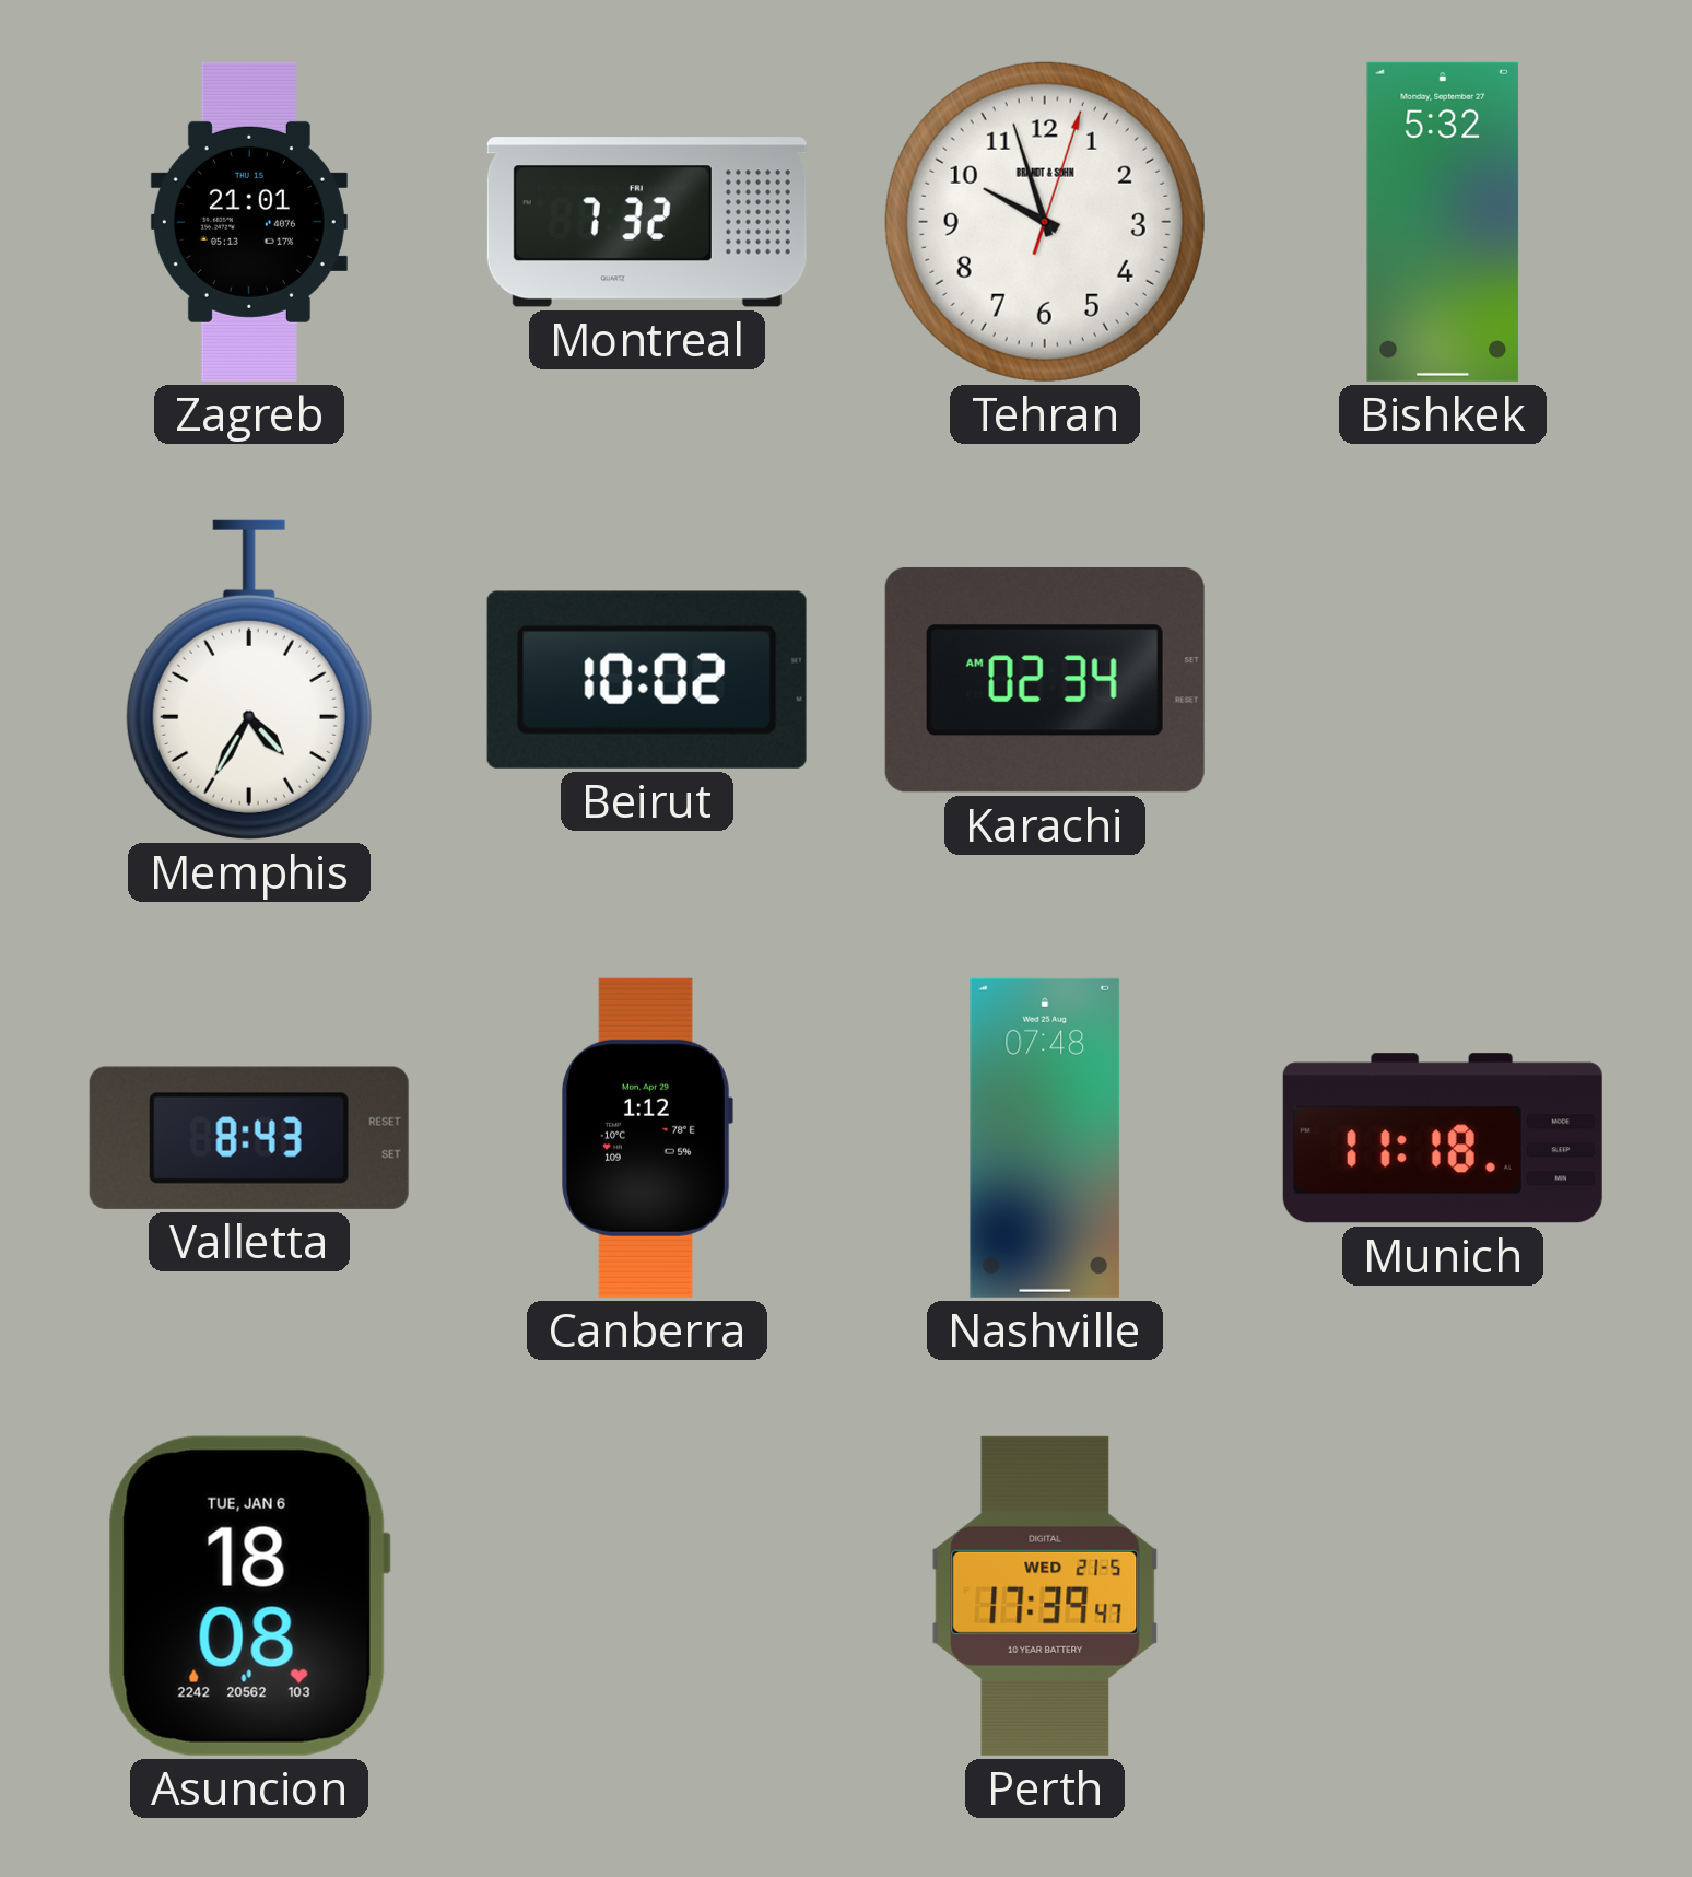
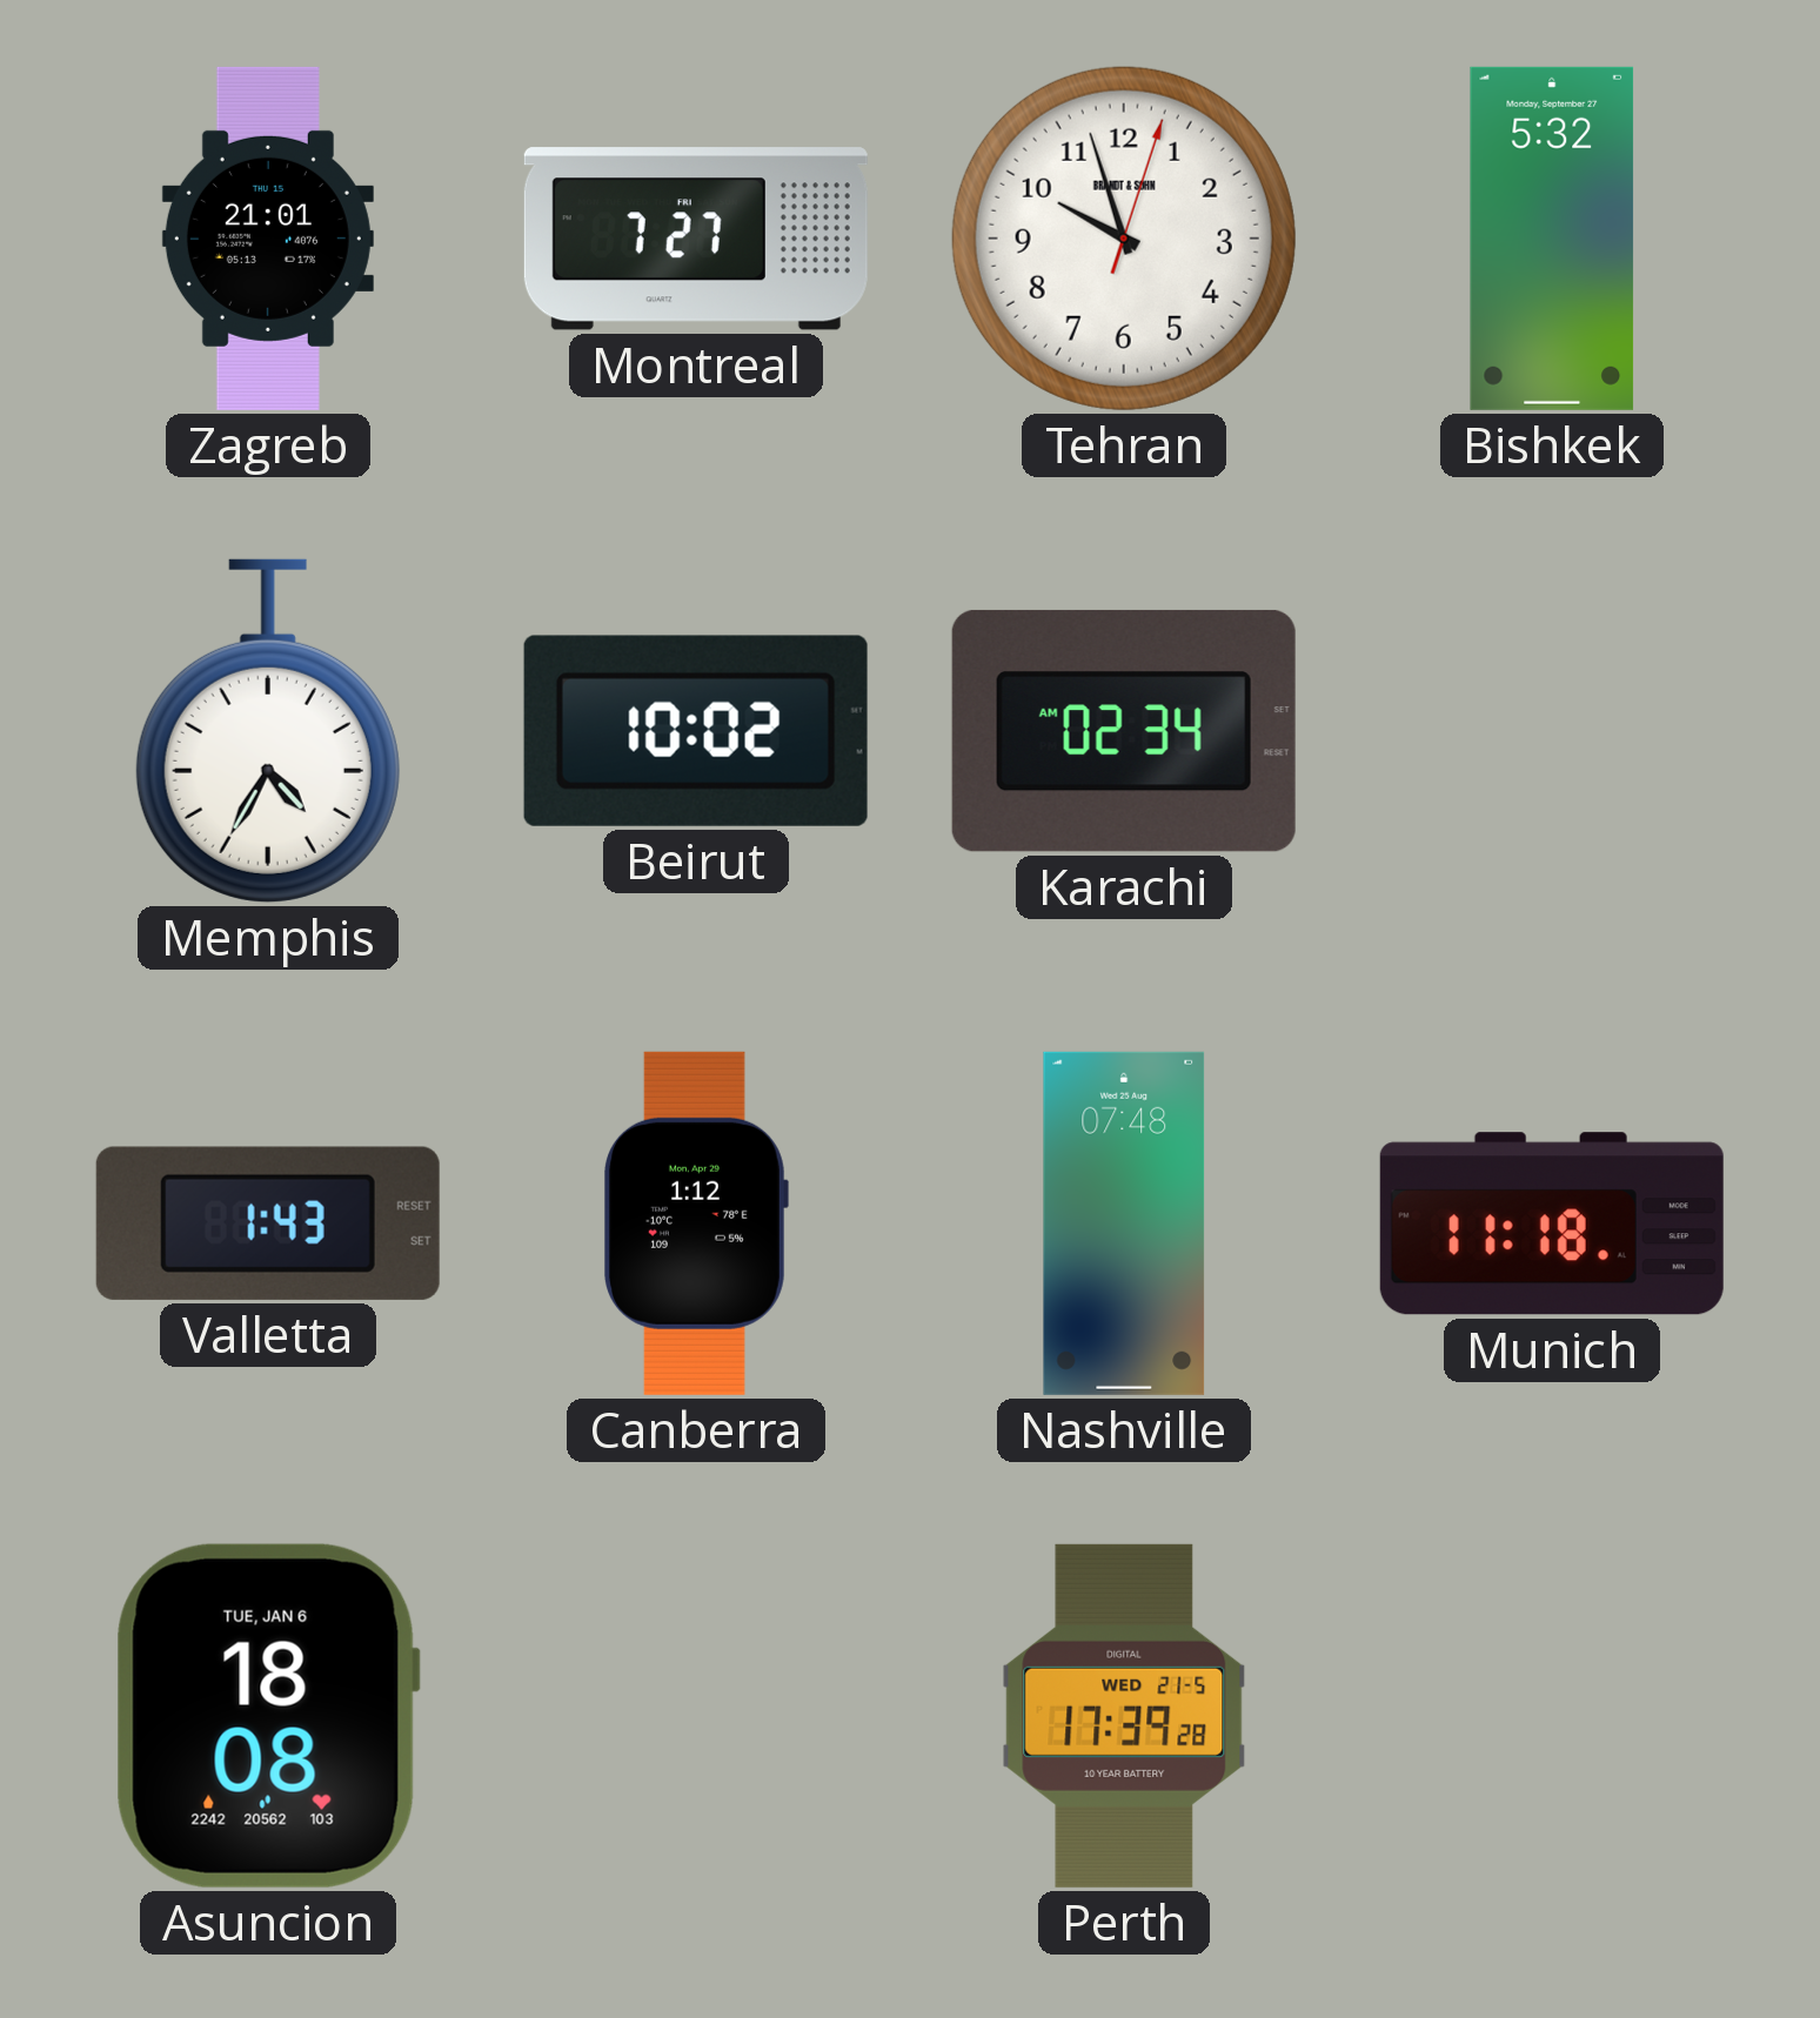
Montreal: 7:32 -> 7:27
Valletta: 8:43 -> 1:43
Perth: 17:39:47 -> 17:39:28
